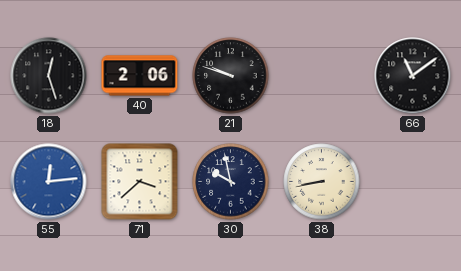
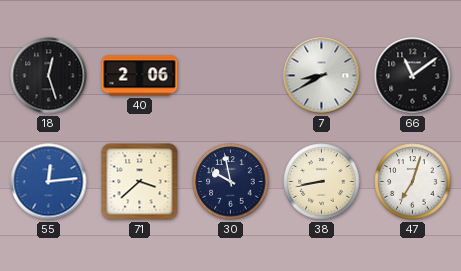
21: 9:48 -> none
7: none -> 8:40
47: none -> 7:03
